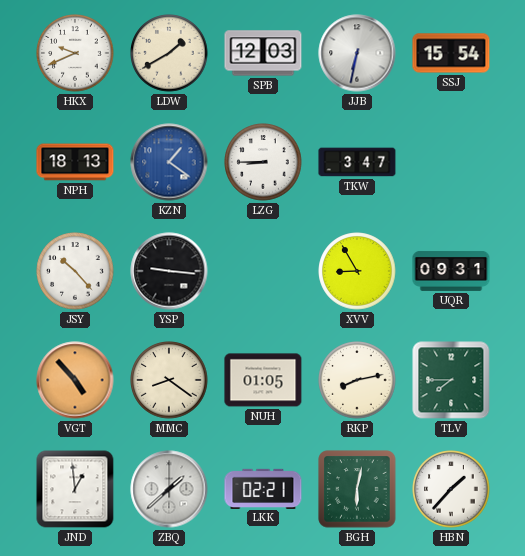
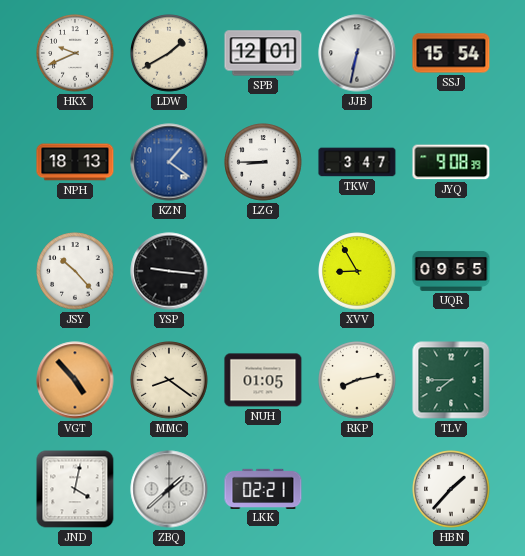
SPB: 12:03 -> 12:01
JYQ: none -> 9:08
UQR: 09:31 -> 09:55
JND: 12:59 -> 4:02
BGH: 6:02 -> none
